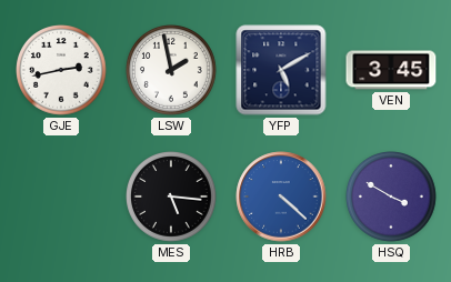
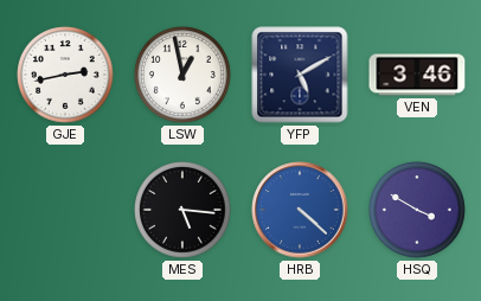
LSW: 1:58 -> 12:58
VEN: 3:45 -> 3:46
